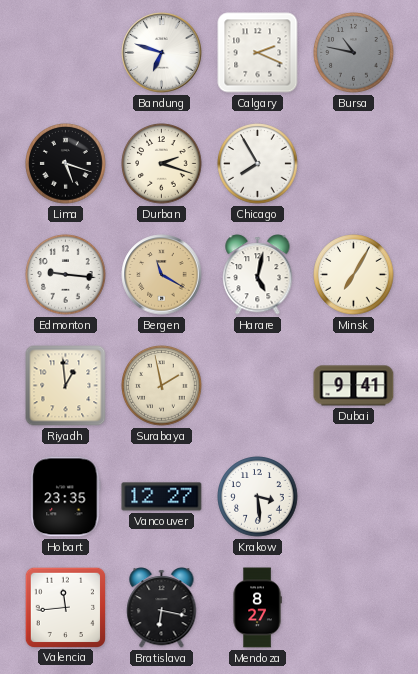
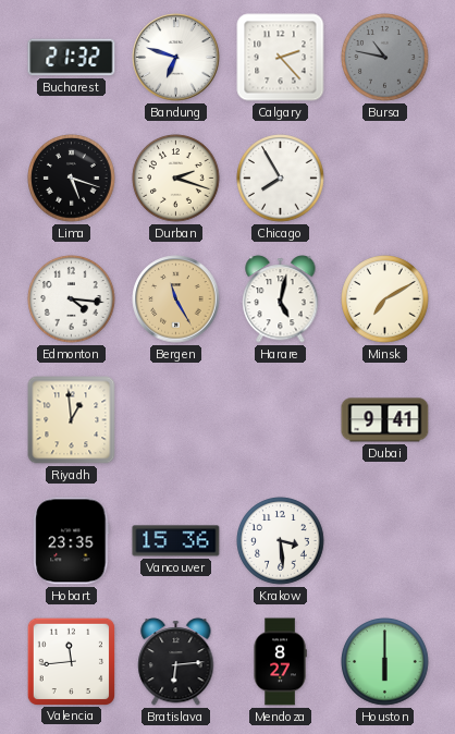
Bucharest: none -> 21:32
Calgary: 2:19 -> 2:23
Edmonton: 9:16 -> 4:16
Bergen: 11:20 -> 11:25
Minsk: 7:05 -> 7:10
Surabaya: 1:58 -> none
Vancouver: 12:27 -> 15:36
Bratislava: 6:17 -> 6:14
Houston: none -> 6:00
